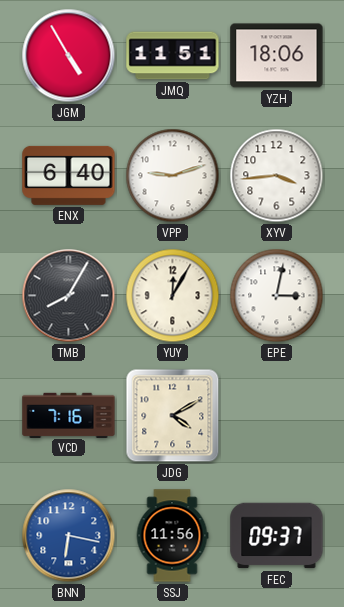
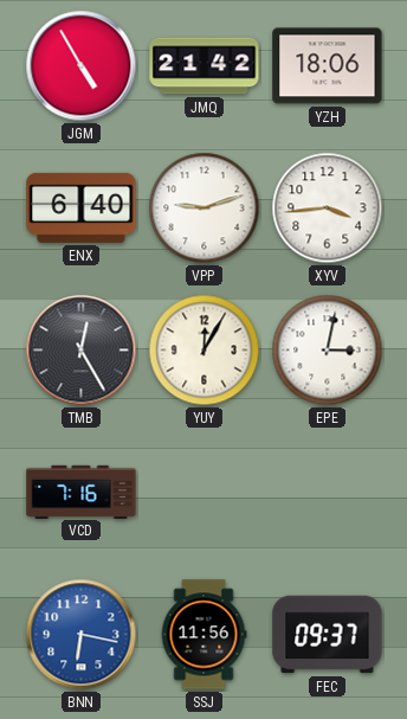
JMQ: 11:51 -> 21:42
TMB: 8:05 -> 12:25
JDG: 4:10 -> none
